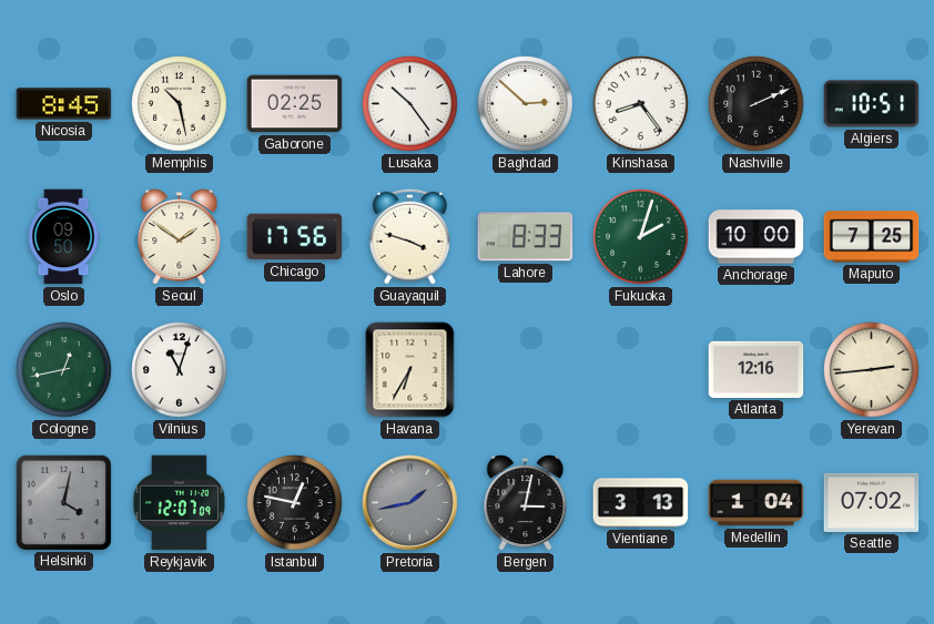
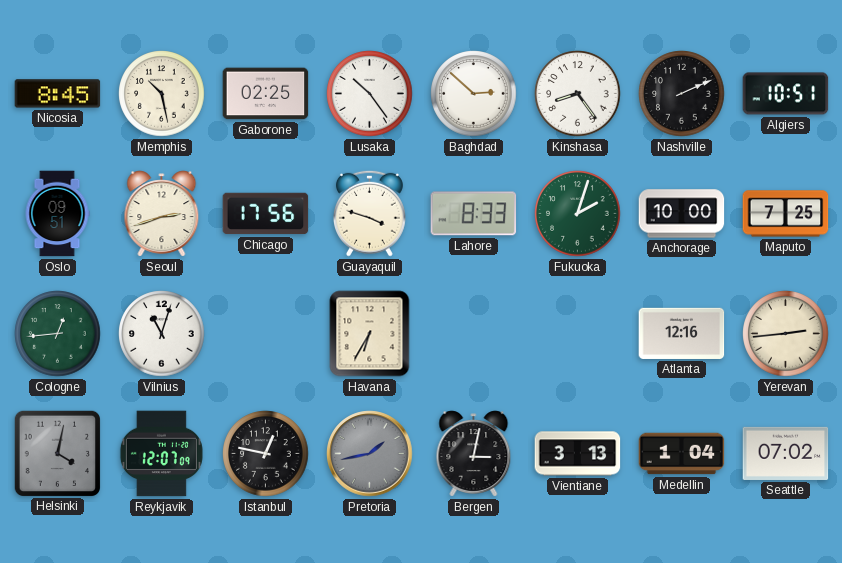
Oslo: 09:50 -> 09:51
Seoul: 1:51 -> 2:42
Cologne: 12:43 -> 12:44
